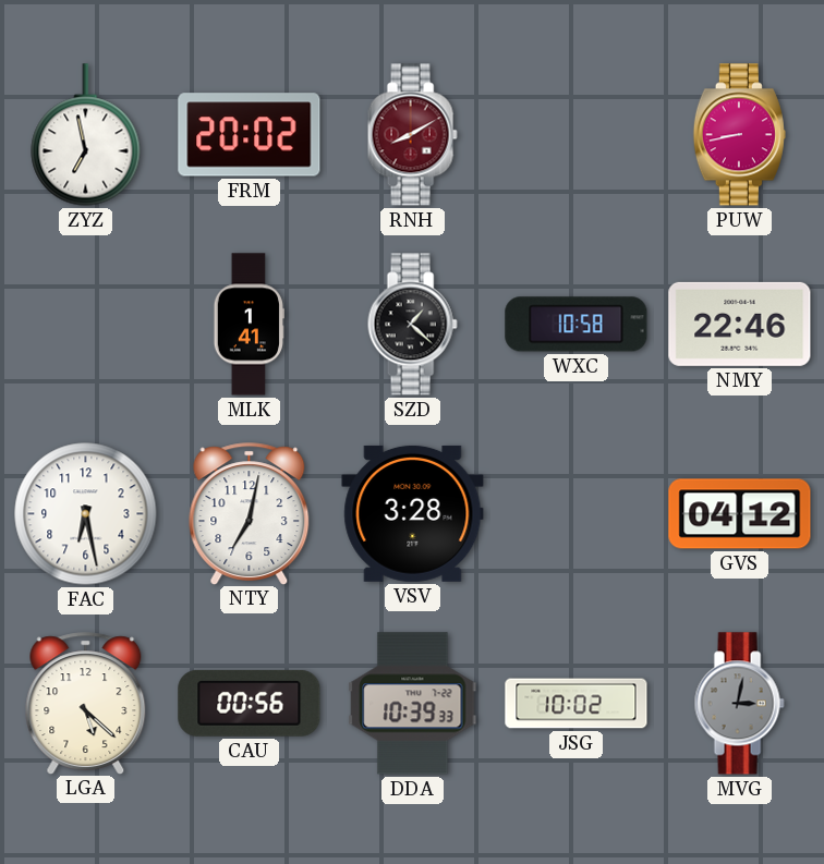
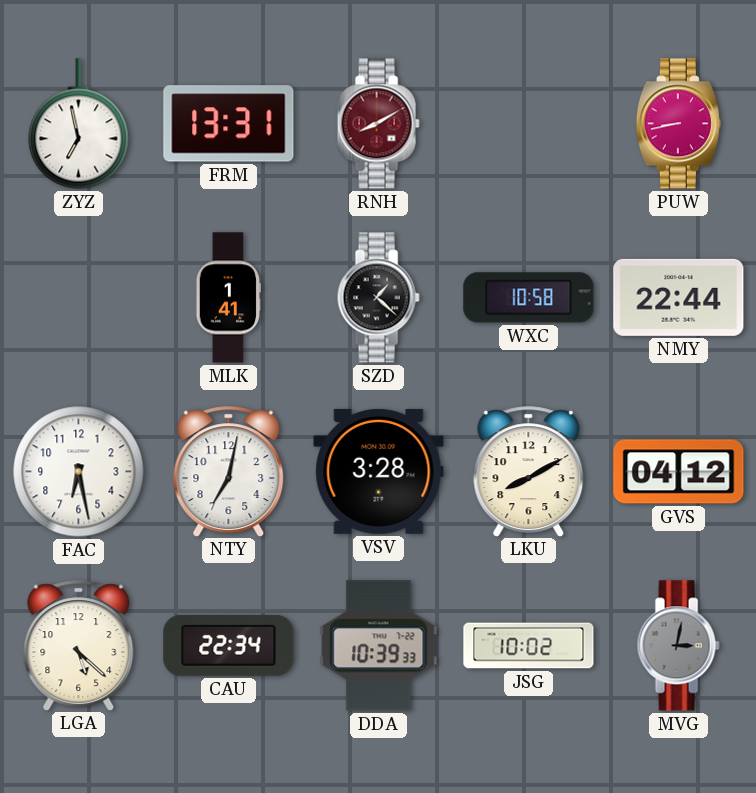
FRM: 20:02 -> 13:31
NMY: 22:46 -> 22:44
LKU: none -> 8:10
CAU: 00:56 -> 22:34
